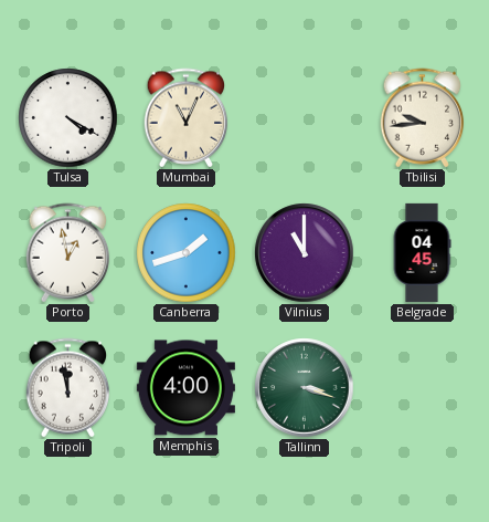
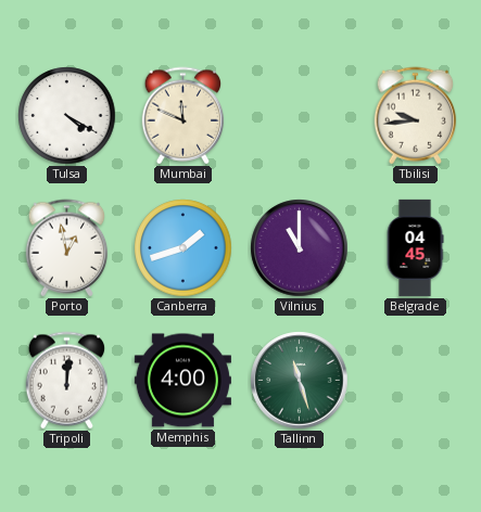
Mumbai: 11:04 -> 11:49
Tripoli: 11:58 -> 12:01
Tallinn: 3:18 -> 11:27
